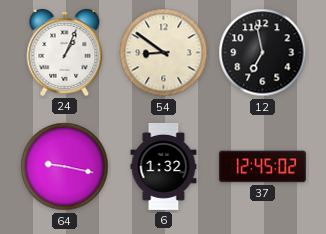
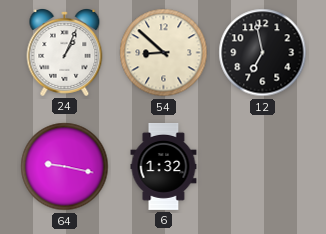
54: 8:51 -> 8:52
37: 12:45 -> none
